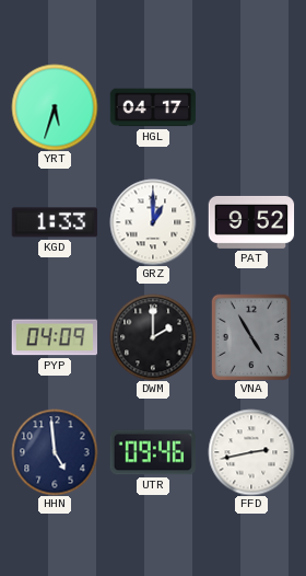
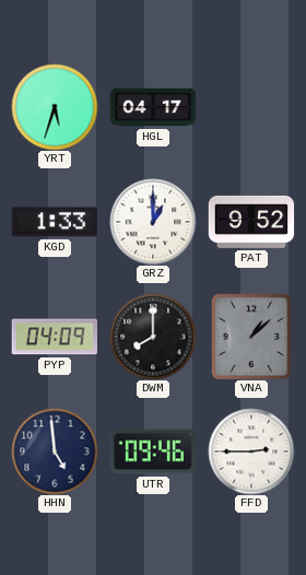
DWM: 2:00 -> 8:00
VNA: 4:55 -> 1:08
FFD: 2:43 -> 2:45
